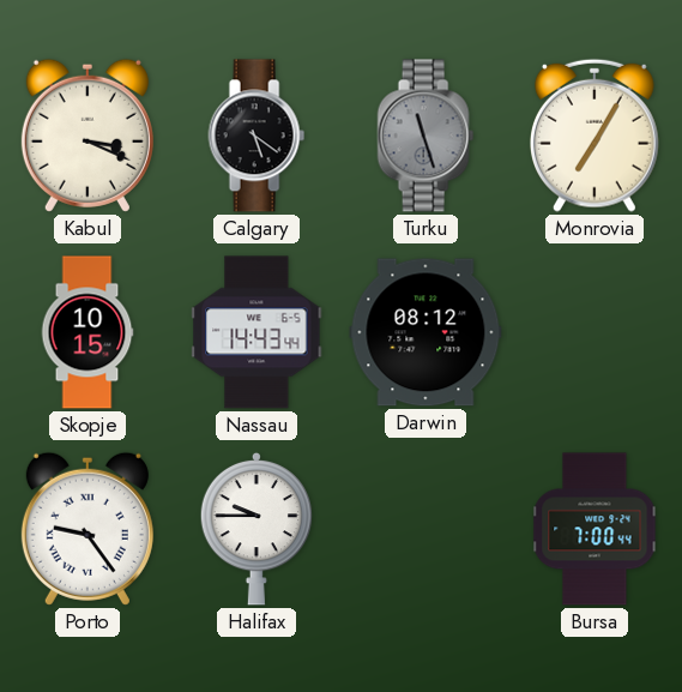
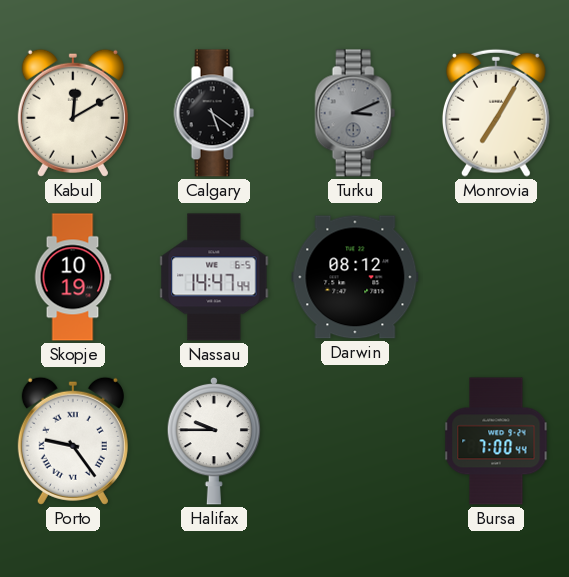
Kabul: 3:19 -> 12:10
Turku: 11:27 -> 3:11
Skopje: 10:15 -> 10:19
Nassau: 14:43 -> 14:47
